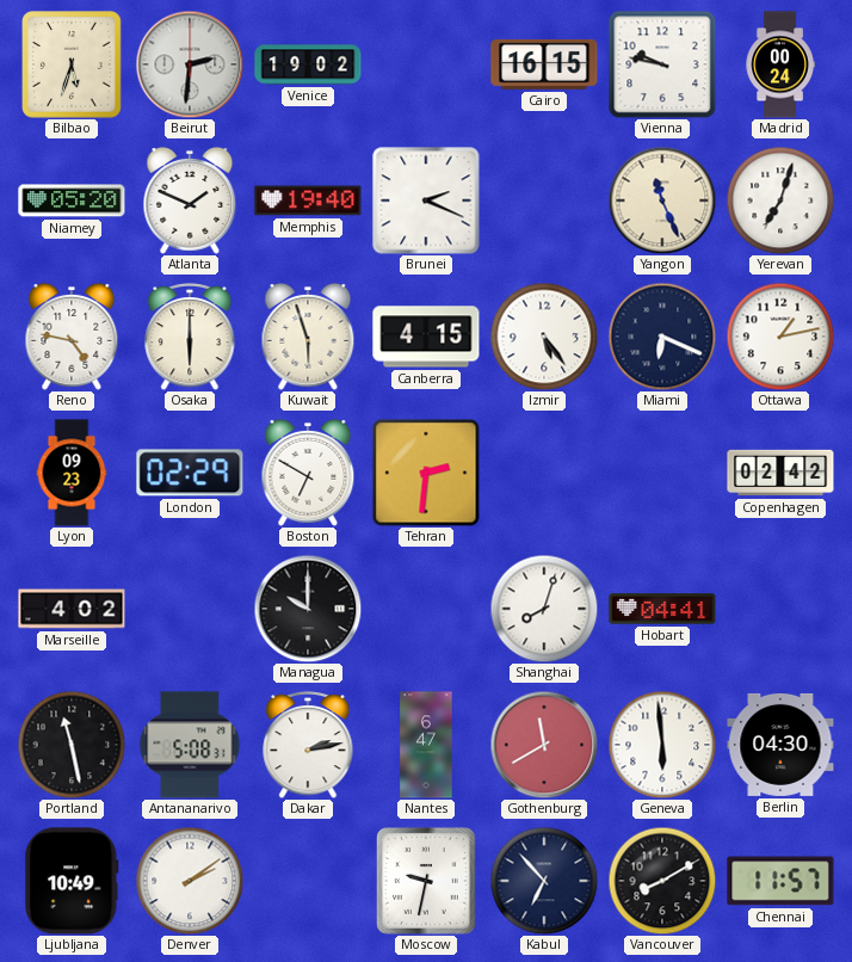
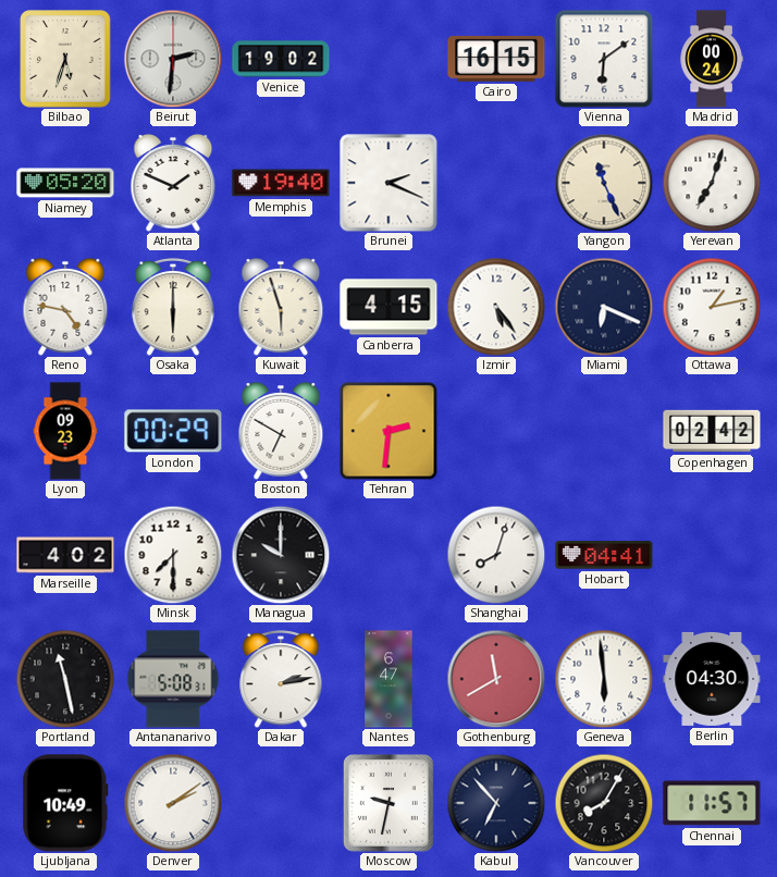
Vienna: 9:47 -> 6:09
London: 02:29 -> 00:29
Minsk: none -> 7:30
Vancouver: 8:10 -> 8:05
